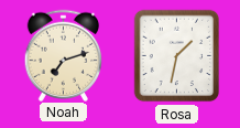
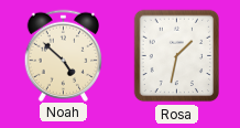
Noah: 7:12 -> 4:52
